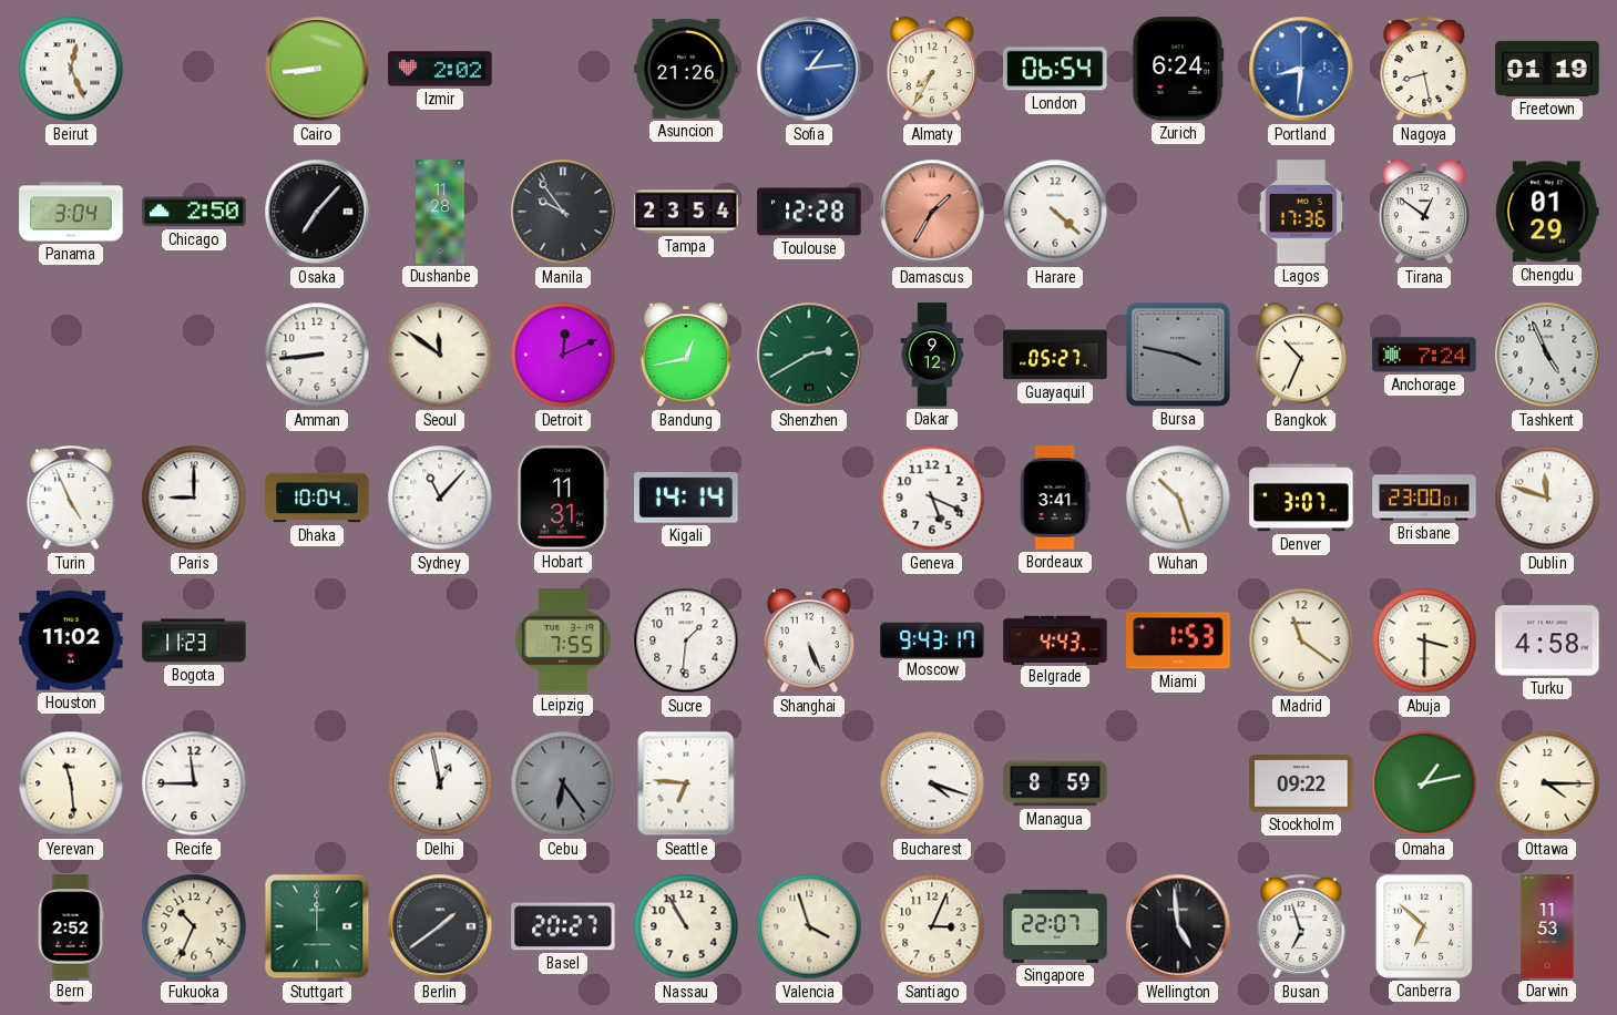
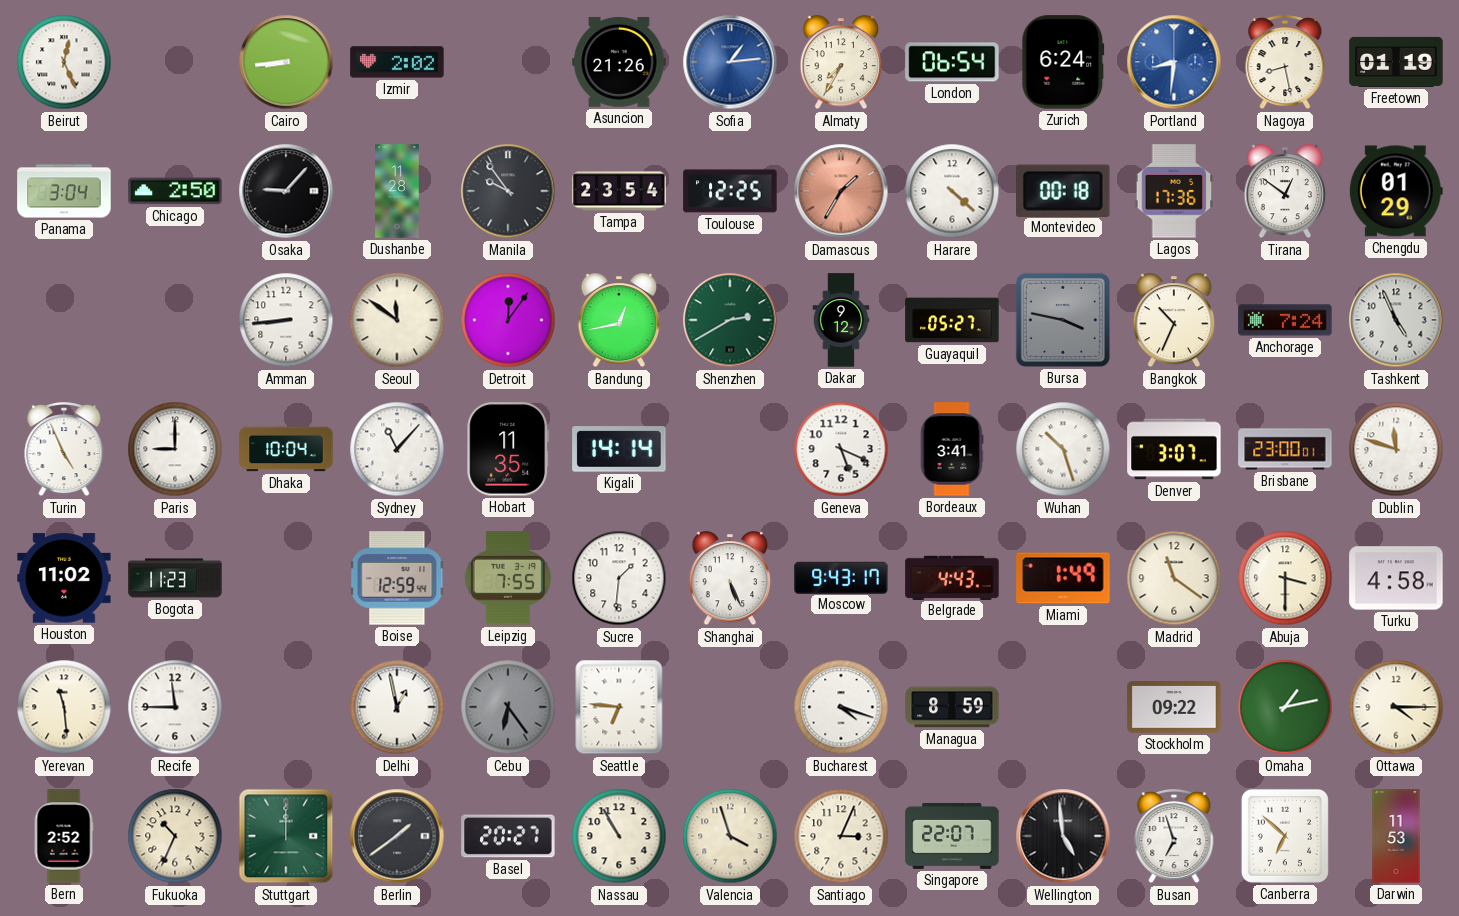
Osaka: 7:07 -> 9:07
Toulouse: 12:28 -> 12:25
Montevideo: none -> 00:18
Detroit: 12:11 -> 12:06
Hobart: 11:31 -> 11:35
Boise: none -> 12:59
Miami: 1:53 -> 1:49
